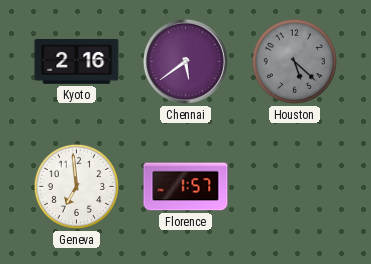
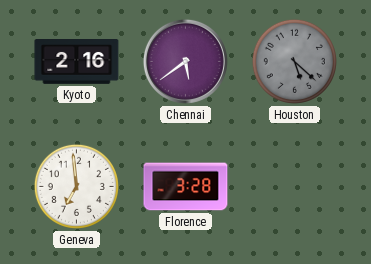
Florence: 1:57 -> 3:28
